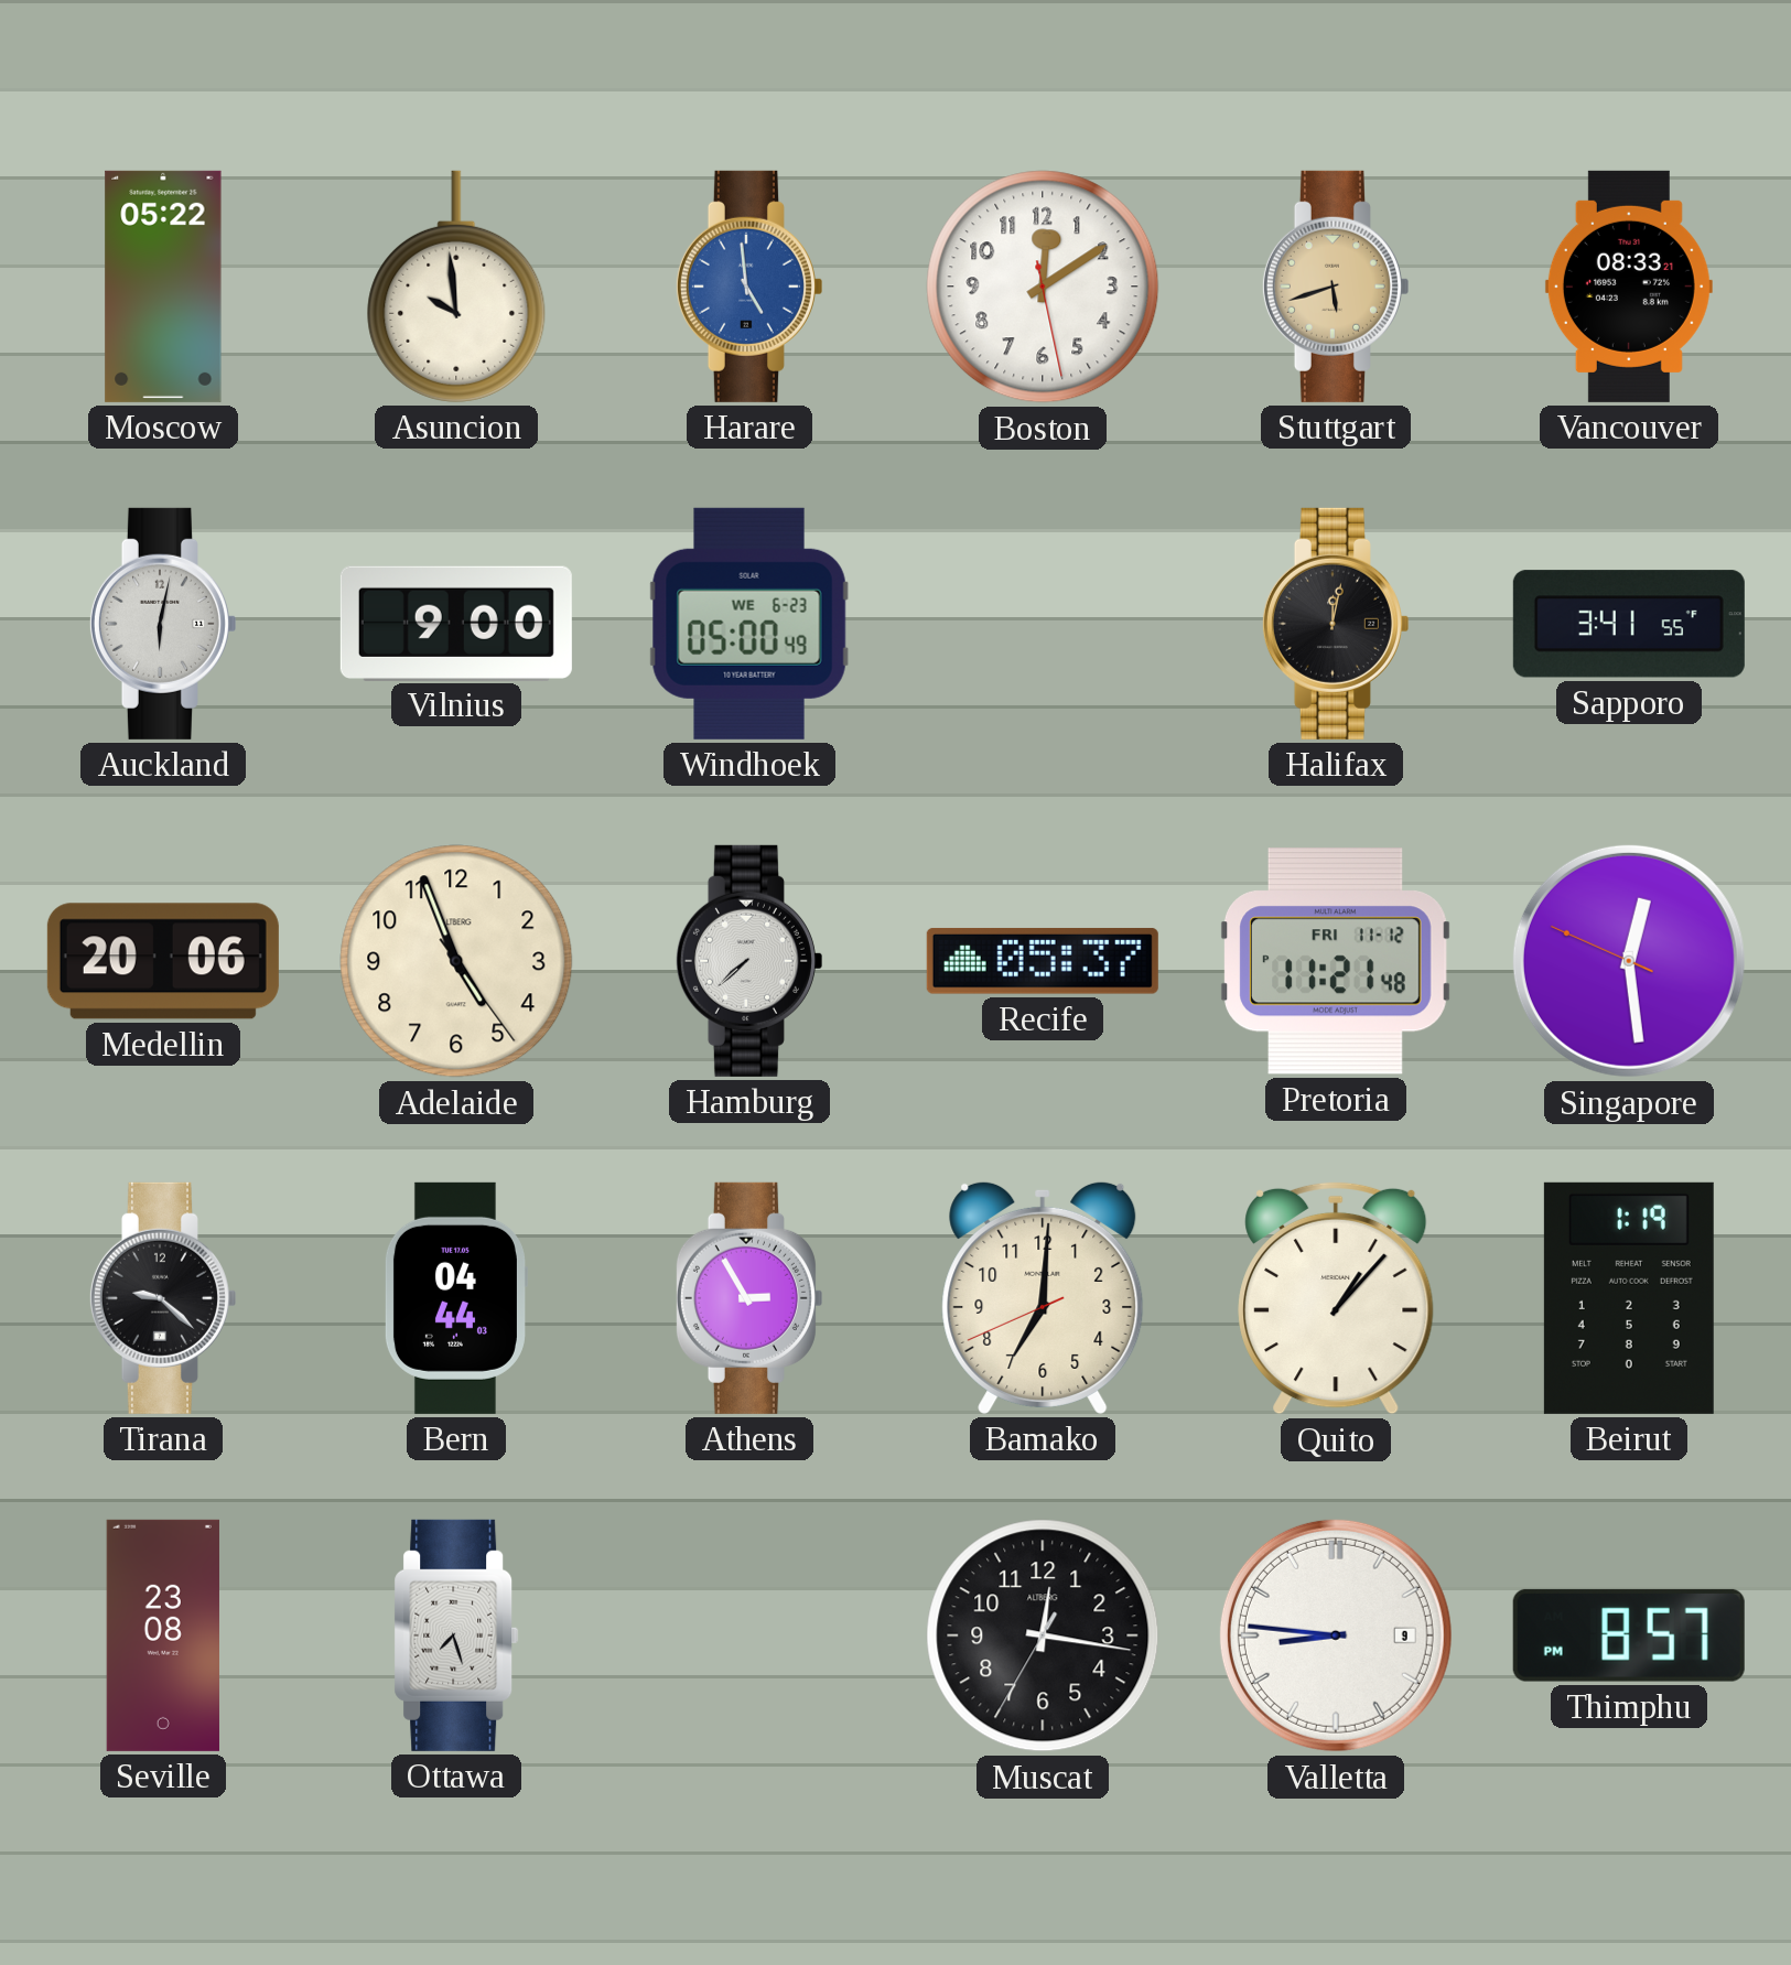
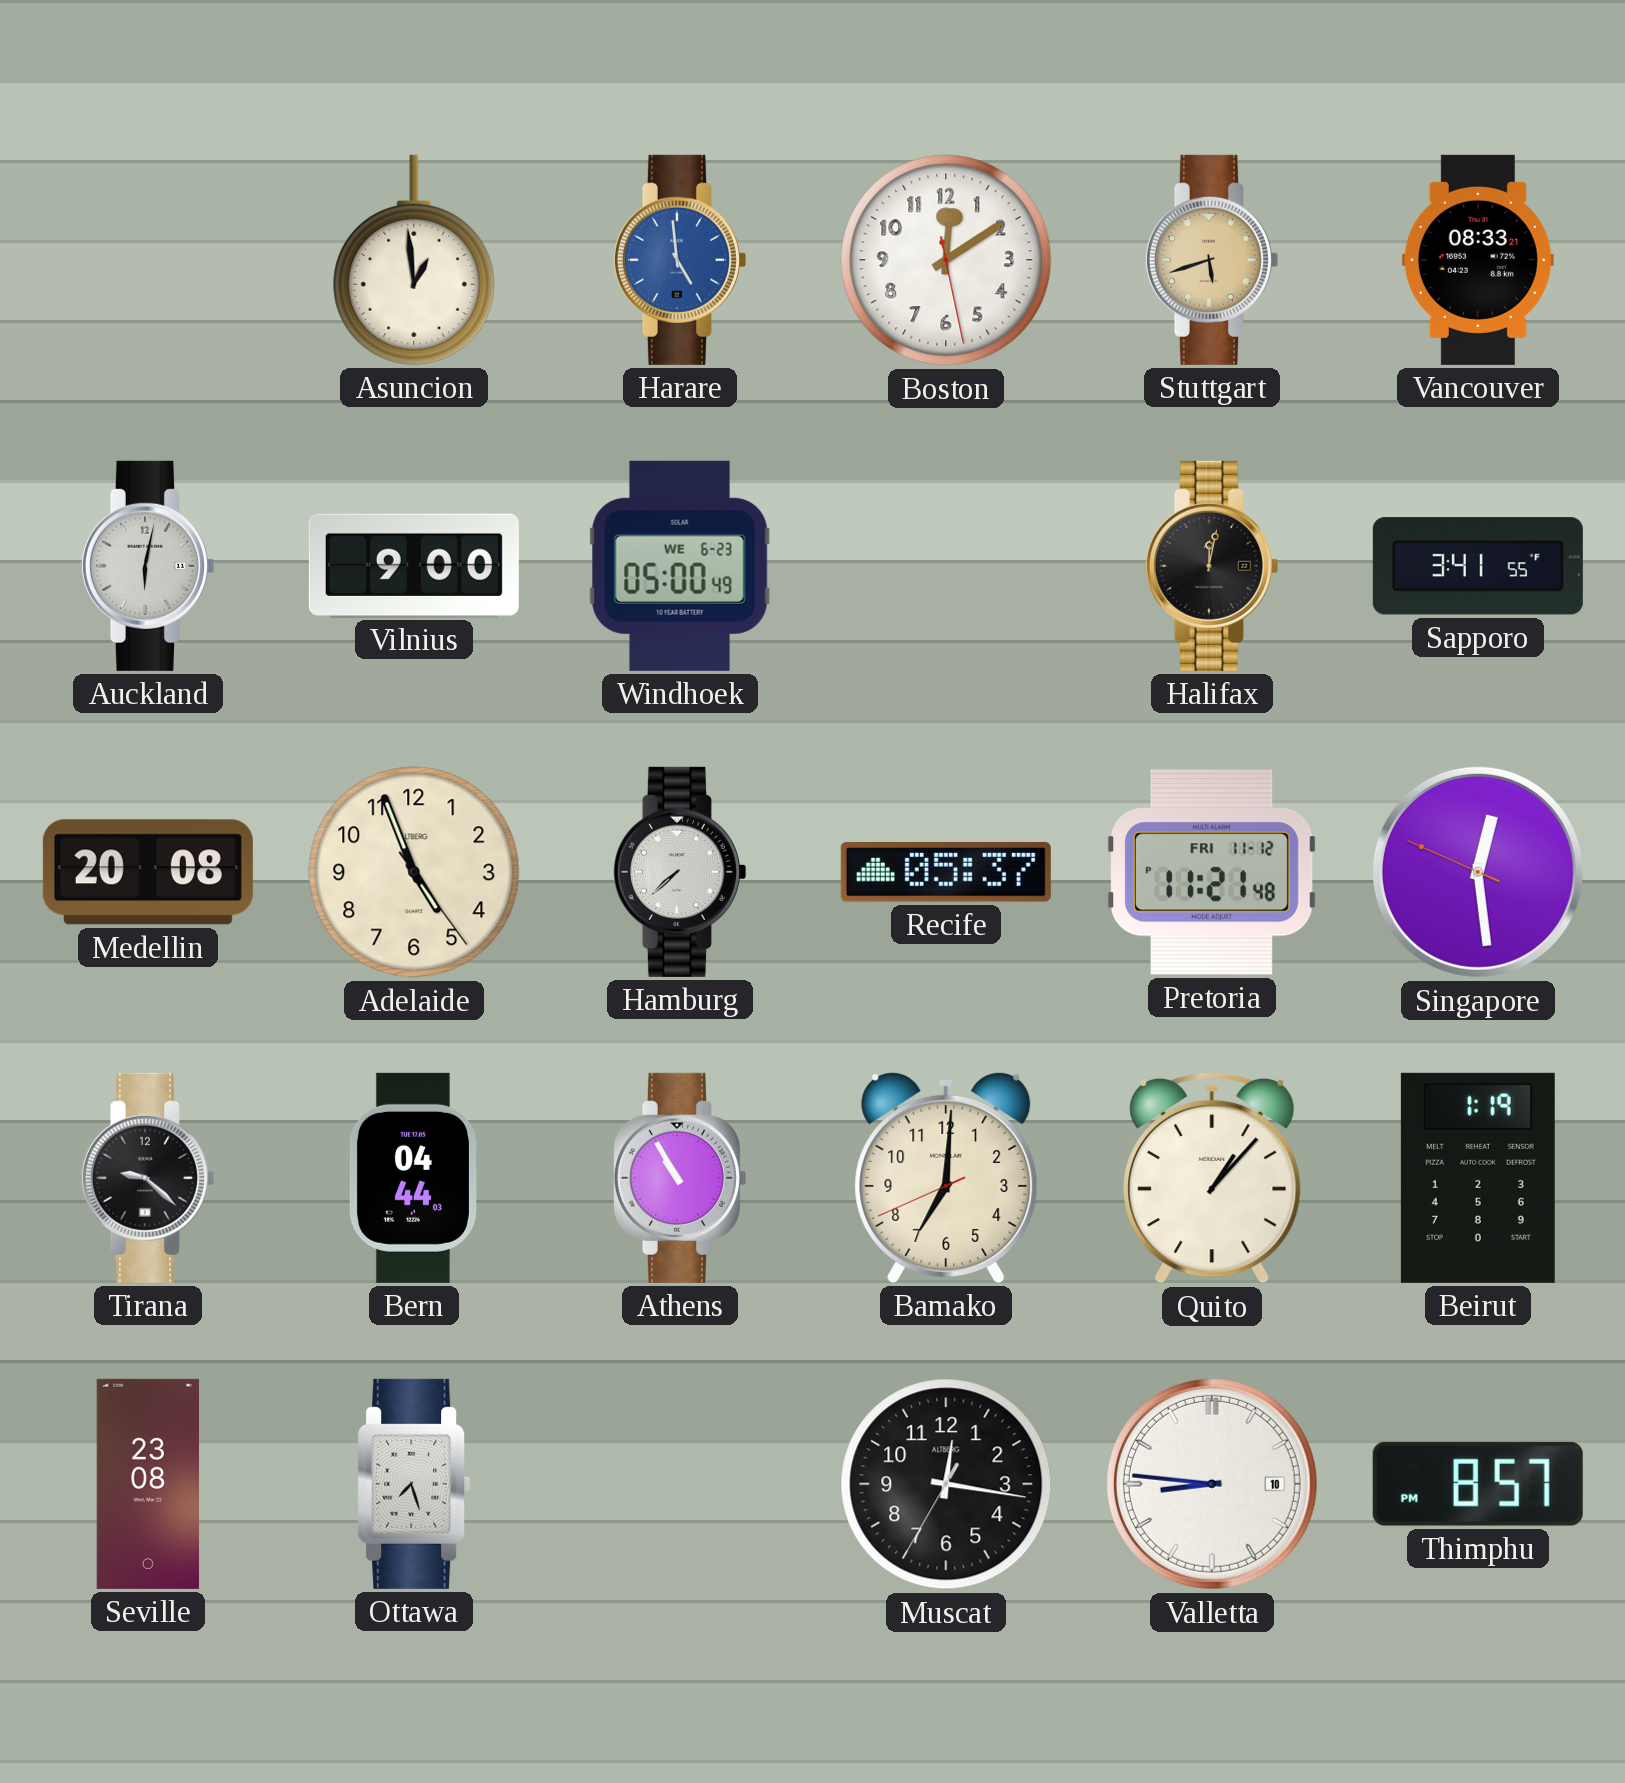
Moscow: 05:22 -> none
Asuncion: 9:59 -> 12:59
Medellin: 20:06 -> 20:08
Athens: 2:55 -> 10:55
Valletta date: 9 -> 10
